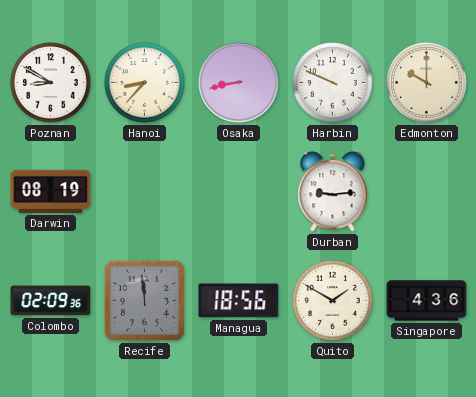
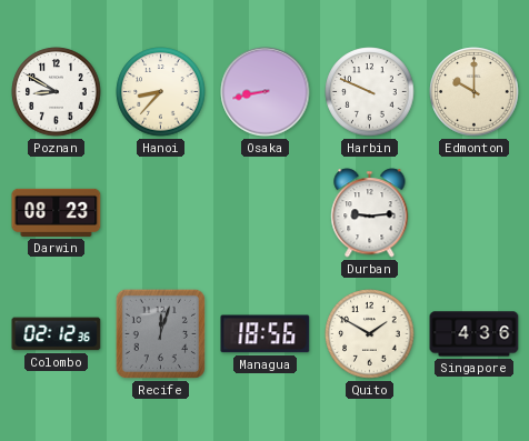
Darwin: 08:19 -> 08:23
Colombo: 02:09 -> 02:12
Recife: 11:59 -> 12:03
